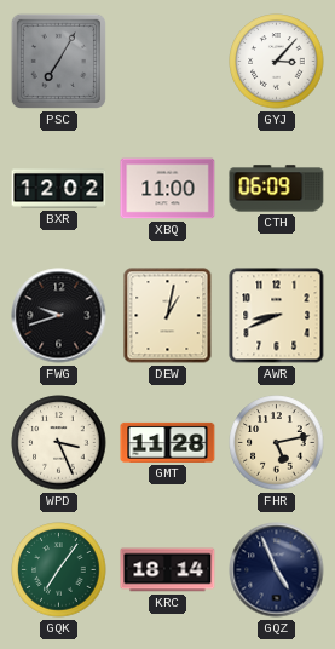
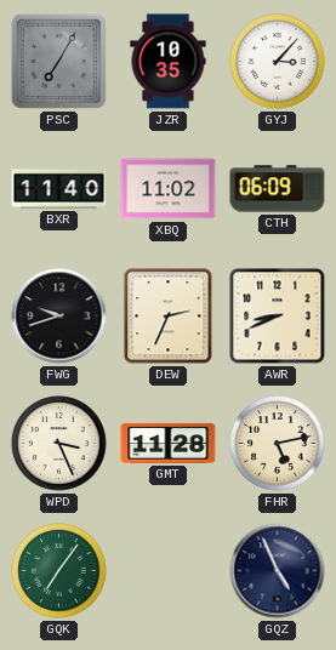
JZR: none -> 10:35
BXR: 12:02 -> 11:40
XBQ: 11:00 -> 11:02
DEW: 1:02 -> 2:34
KRC: 18:14 -> none
